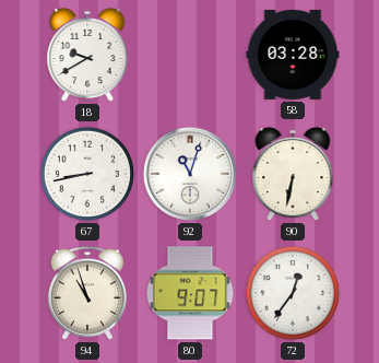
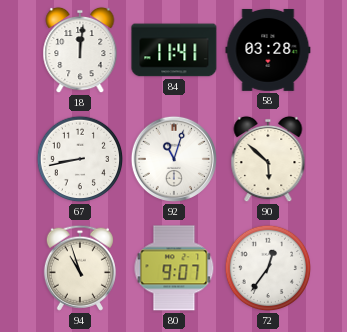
18: 9:40 -> 12:01
84: none -> 11:41
90: 6:32 -> 5:52
